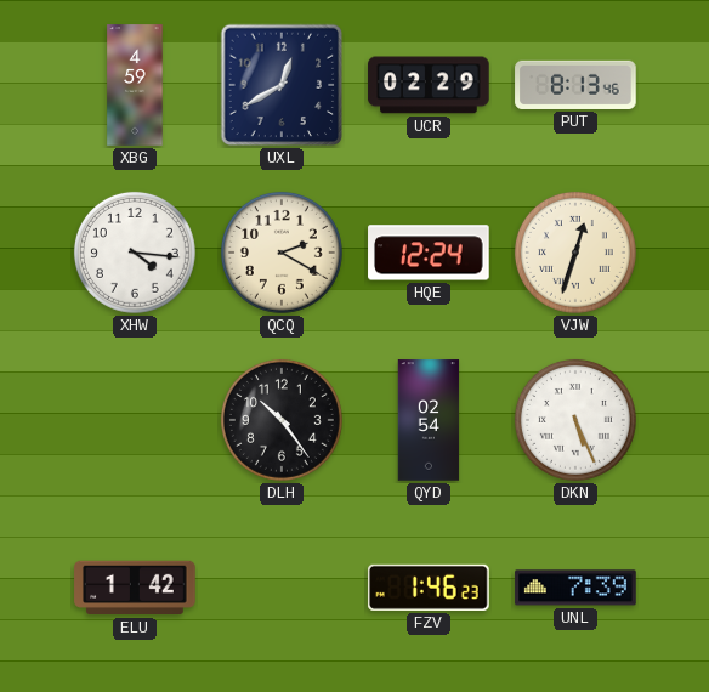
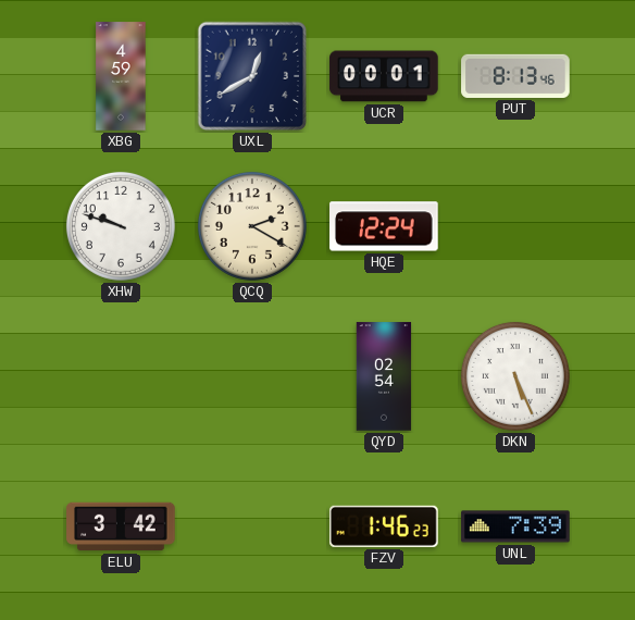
UCR: 02:29 -> 00:01
XHW: 4:16 -> 9:48
VJW: 12:33 -> none
DLH: 10:24 -> none
ELU: 1:42 -> 3:42
